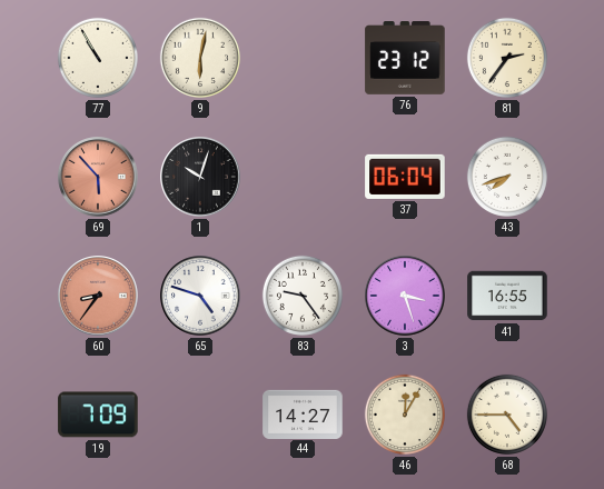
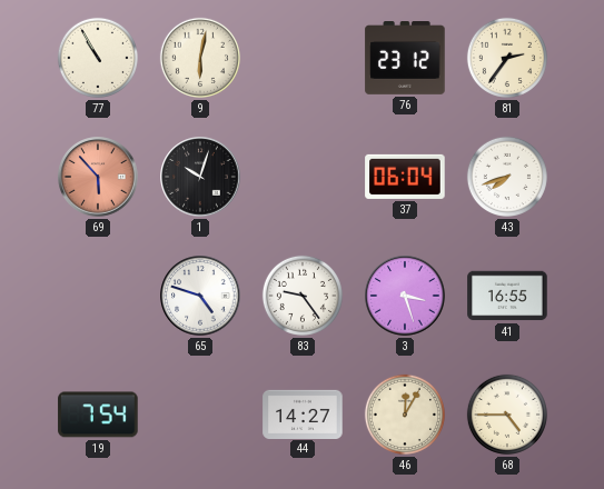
60: 8:36 -> none
19: 7:09 -> 7:54
